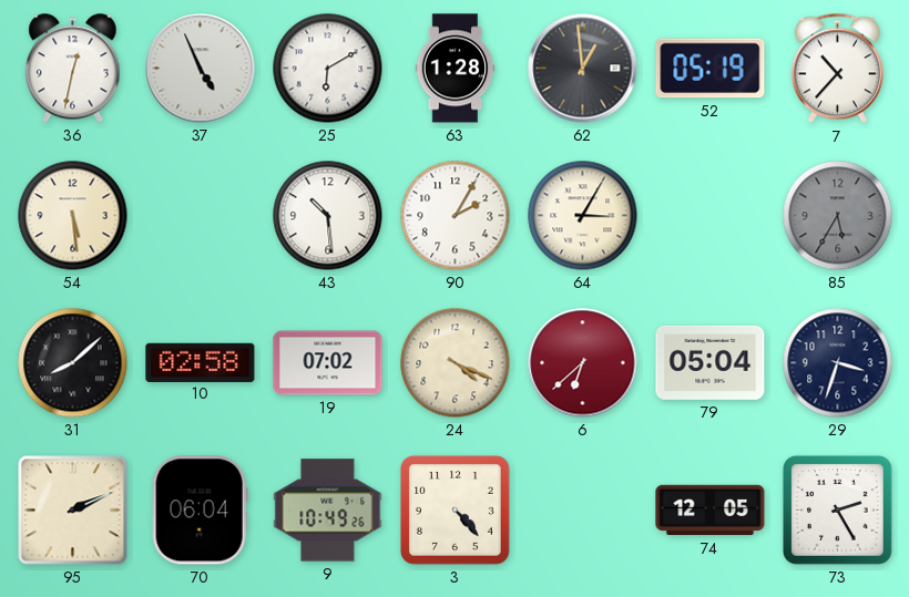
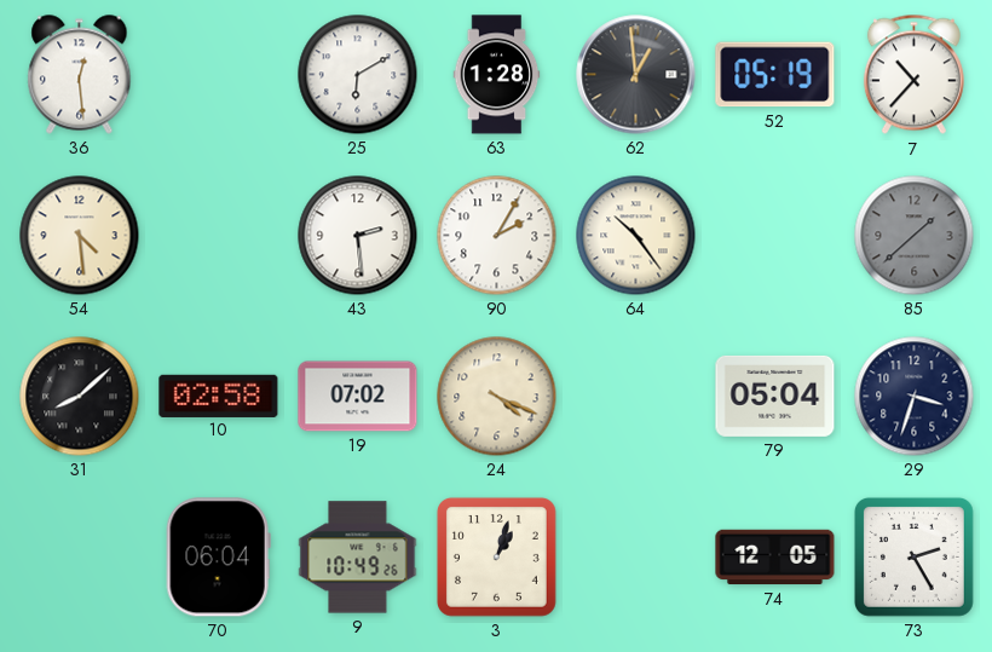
36: 12:32 -> 12:29
37: 4:56 -> none
54: 5:29 -> 4:29
43: 10:29 -> 2:29
64: 3:05 -> 10:24
85: 5:35 -> 1:38
6: 6:38 -> none
95: 2:11 -> none
3: 4:23 -> 1:03
